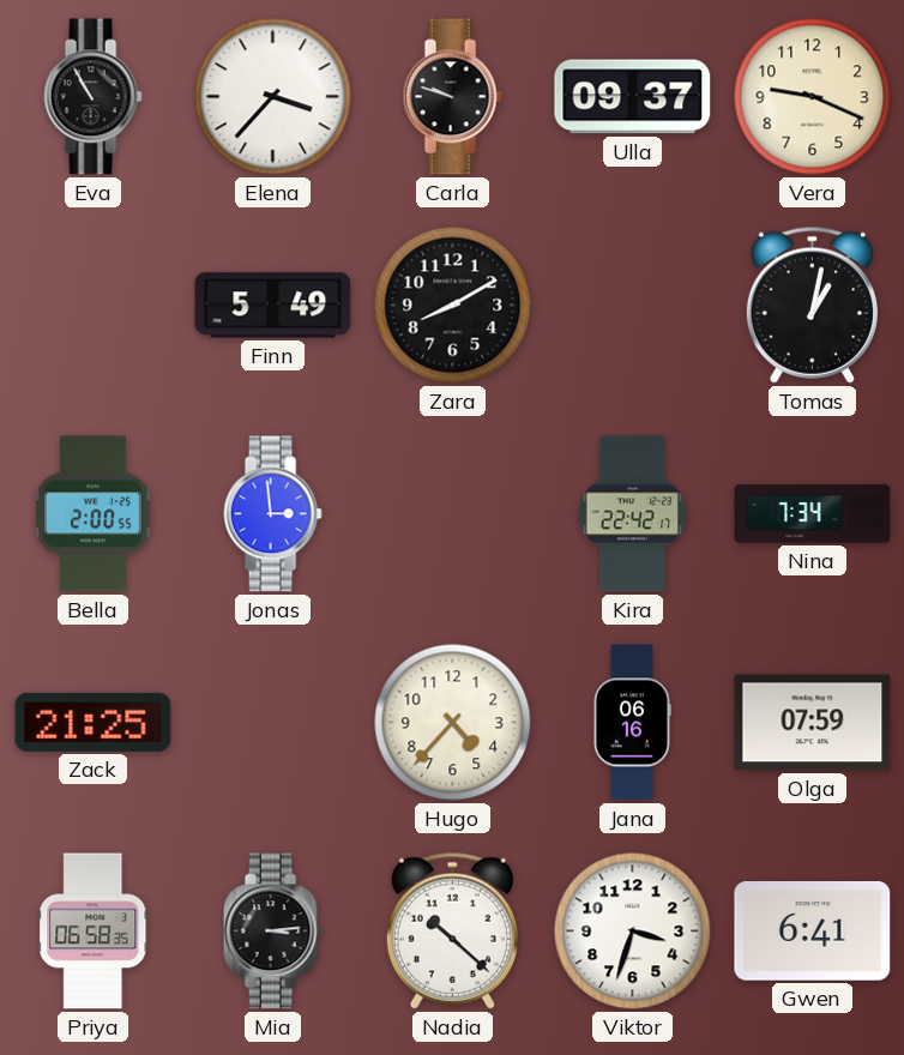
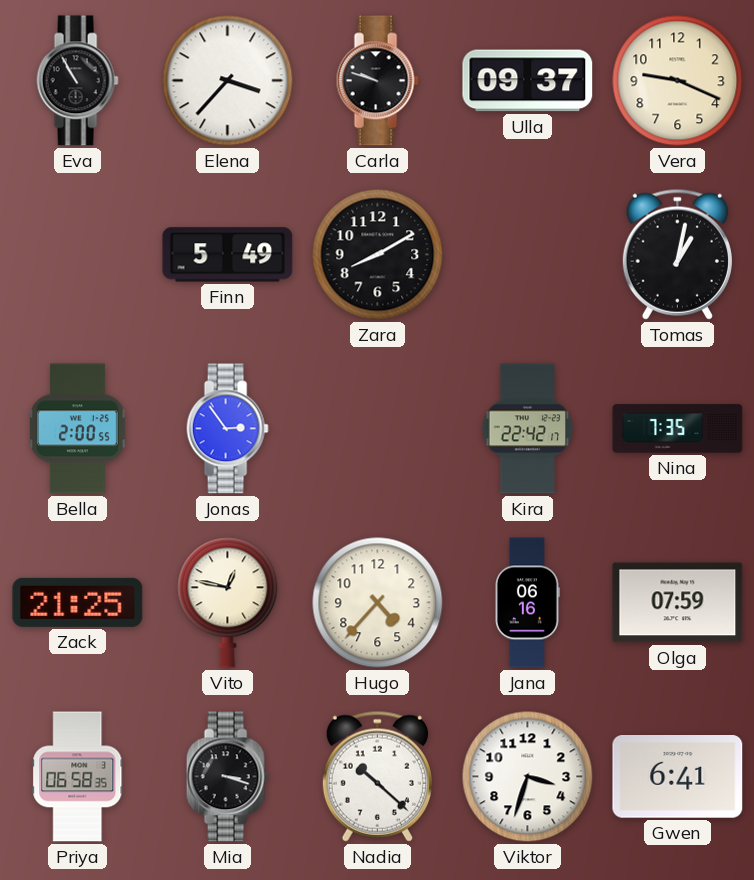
Jonas: 2:59 -> 2:54
Nina: 7:34 -> 7:35
Vito: none -> 12:47
Mia: 3:14 -> 3:18
